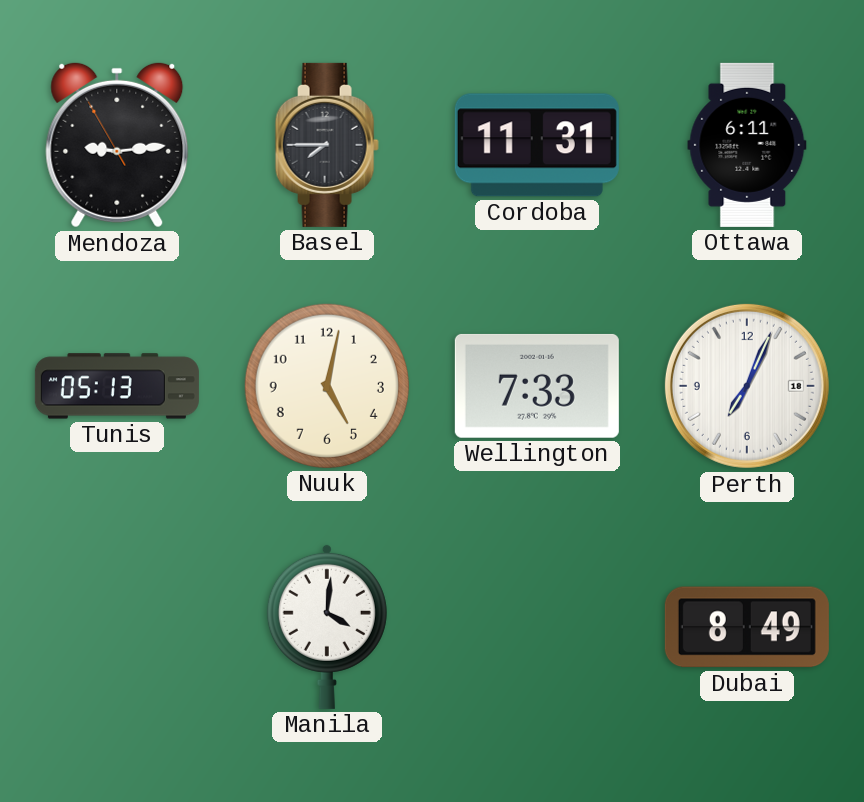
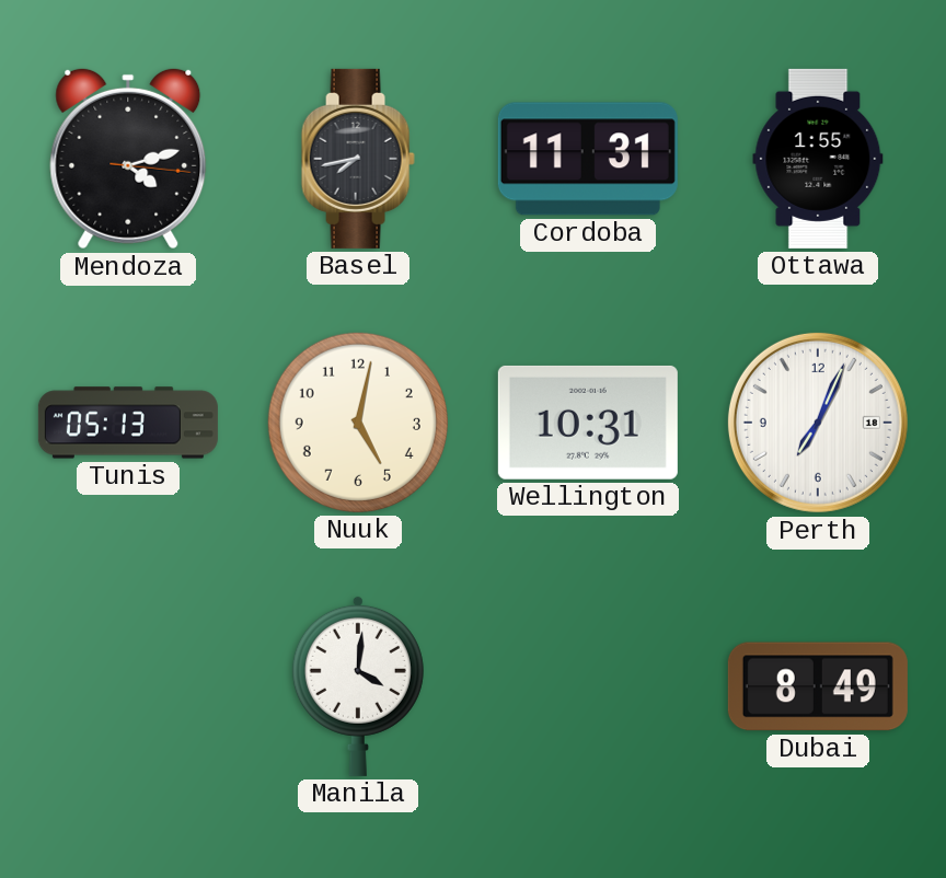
Mendoza: 9:13 -> 4:12
Basel: 7:45 -> 7:43
Ottawa: 6:11 -> 1:55
Wellington: 7:33 -> 10:31
